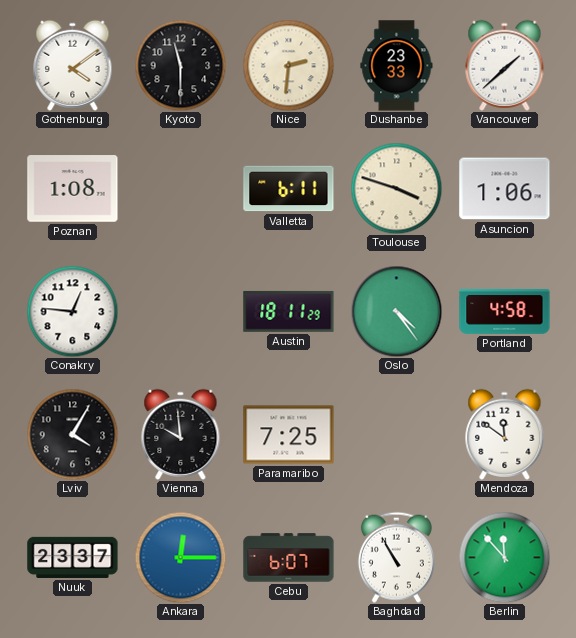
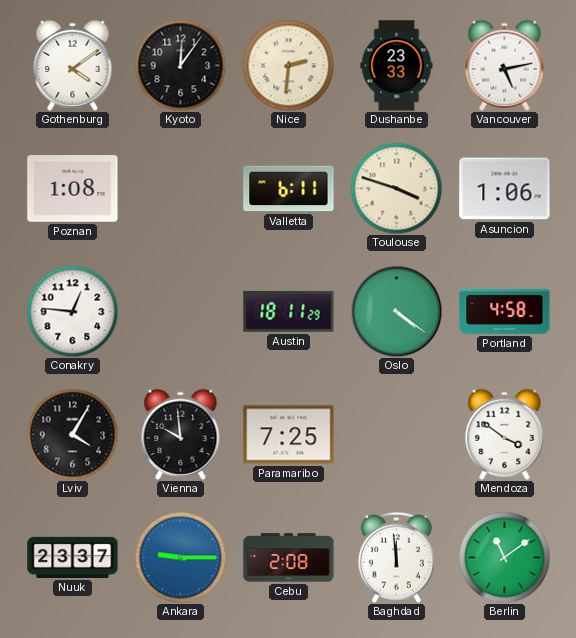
Kyoto: 11:30 -> 12:06
Vancouver: 1:38 -> 5:13
Oslo: 4:24 -> 4:21
Mendoza: 11:51 -> 3:51
Ankara: 12:15 -> 9:15
Cebu: 6:07 -> 2:08
Baghdad: 10:55 -> 11:59
Berlin: 11:53 -> 11:09
